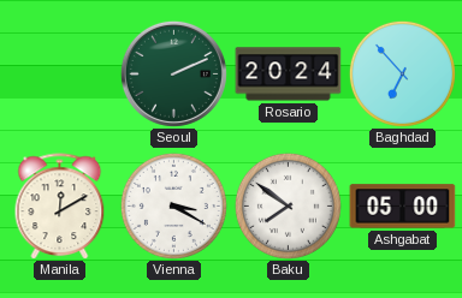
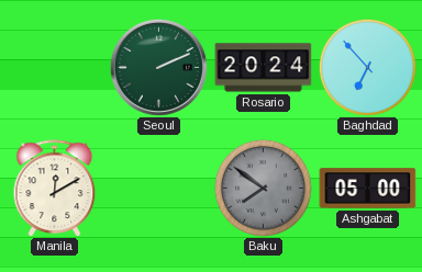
Vienna: 3:20 -> none
Baku dial: white -> grey
